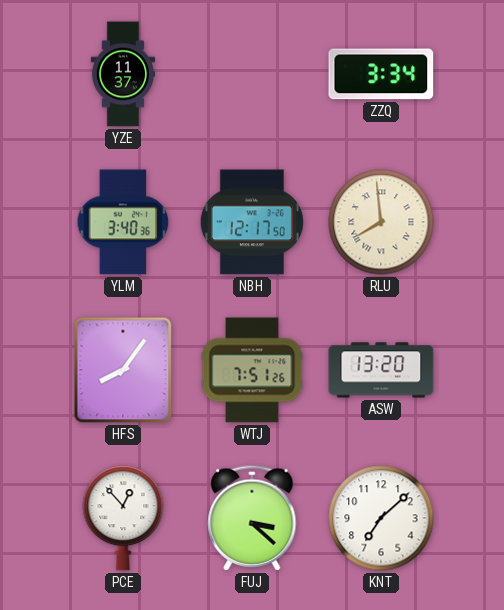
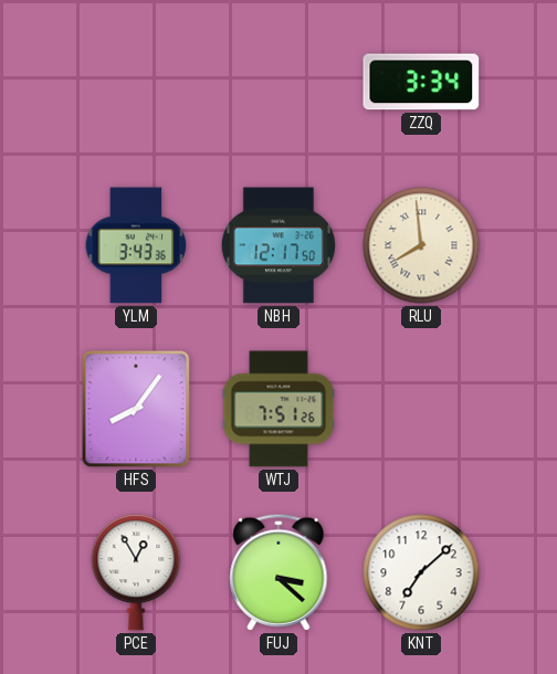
YZE: 11:37 -> none
YLM: 3:40 -> 3:43
ASW: 13:20 -> none
PCE: 12:53 -> 12:55
